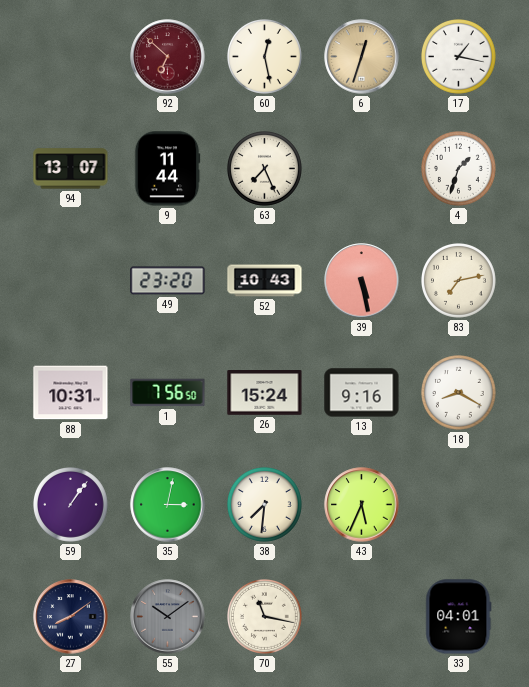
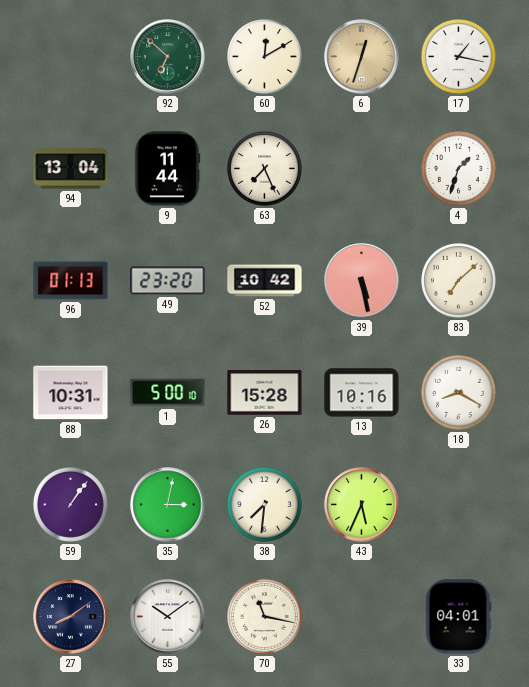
92 dial: burgundy -> green
60: 12:28 -> 12:10
94: 13:07 -> 13:04
96: none -> 01:13
52: 10:43 -> 10:42
83: 7:13 -> 7:08
1: 7:56 -> 5:00
26: 15:24 -> 15:28
13: 9:16 -> 10:16
55 dial: grey -> white
